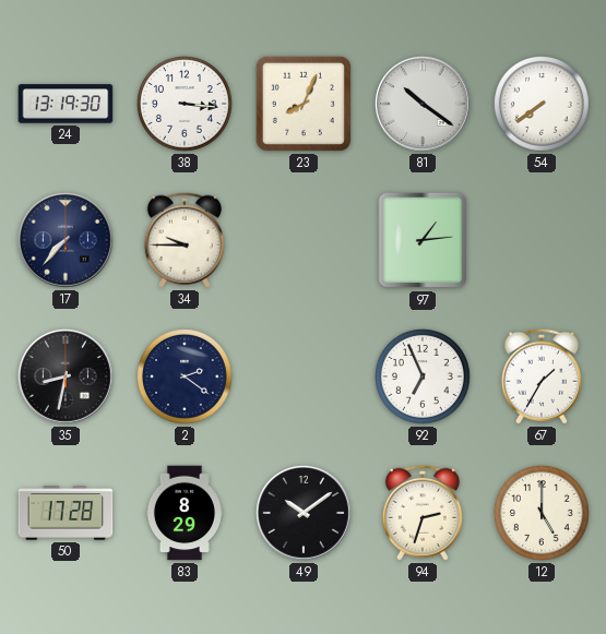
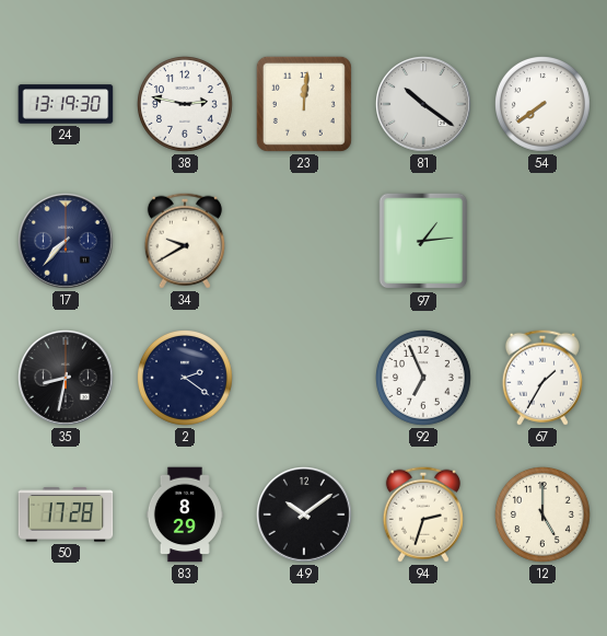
38: 3:16 -> 2:47
23: 8:04 -> 12:01
34: 9:45 -> 9:40
